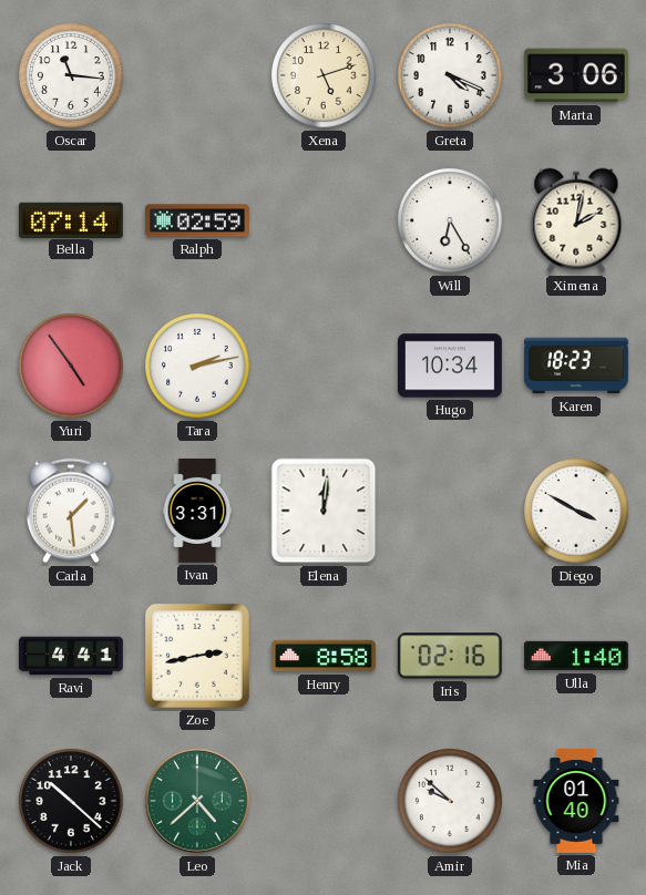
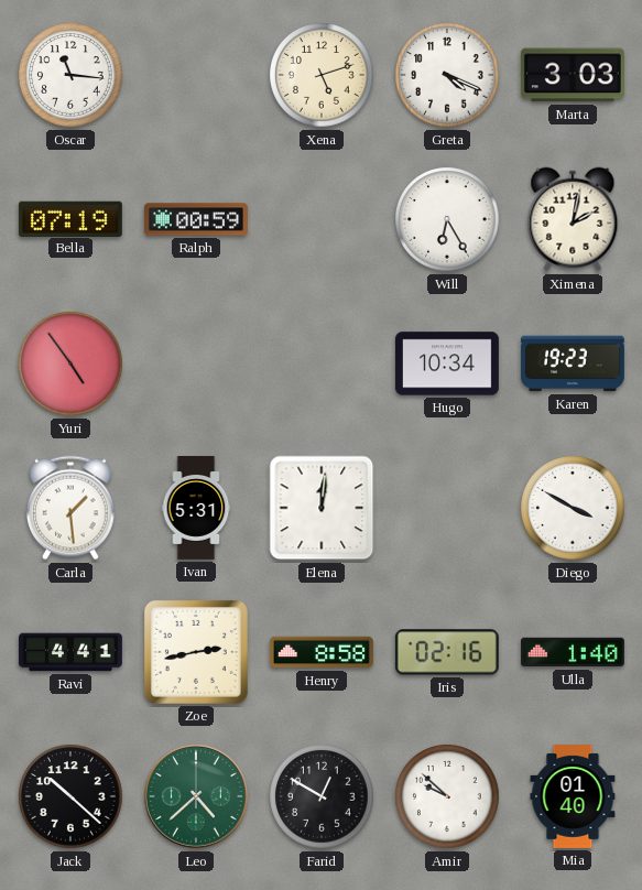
Marta: 3:06 -> 3:03
Bella: 07:14 -> 07:19
Ralph: 02:59 -> 00:59
Tara: 2:13 -> none
Karen: 18:23 -> 19:23
Ivan: 3:31 -> 5:31
Farid: none -> 12:50
